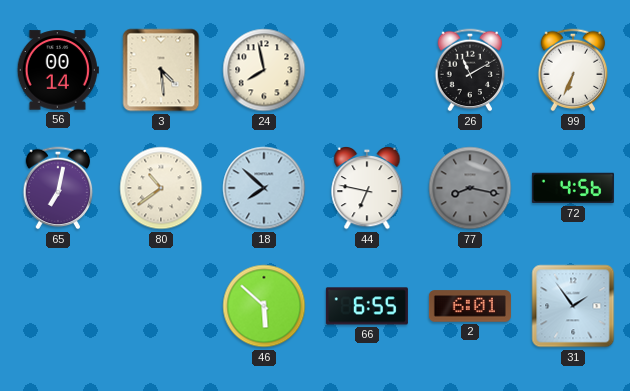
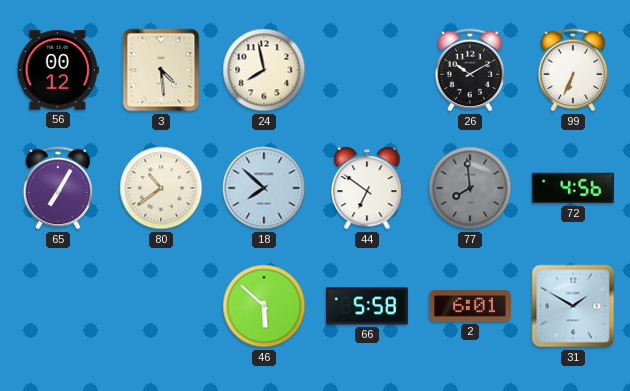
56: 00:14 -> 00:12
26: 11:10 -> 10:10
65: 7:02 -> 7:05
44: 6:47 -> 6:51
77: 8:17 -> 7:59
66: 6:55 -> 5:58
31: 1:54 -> 1:50
